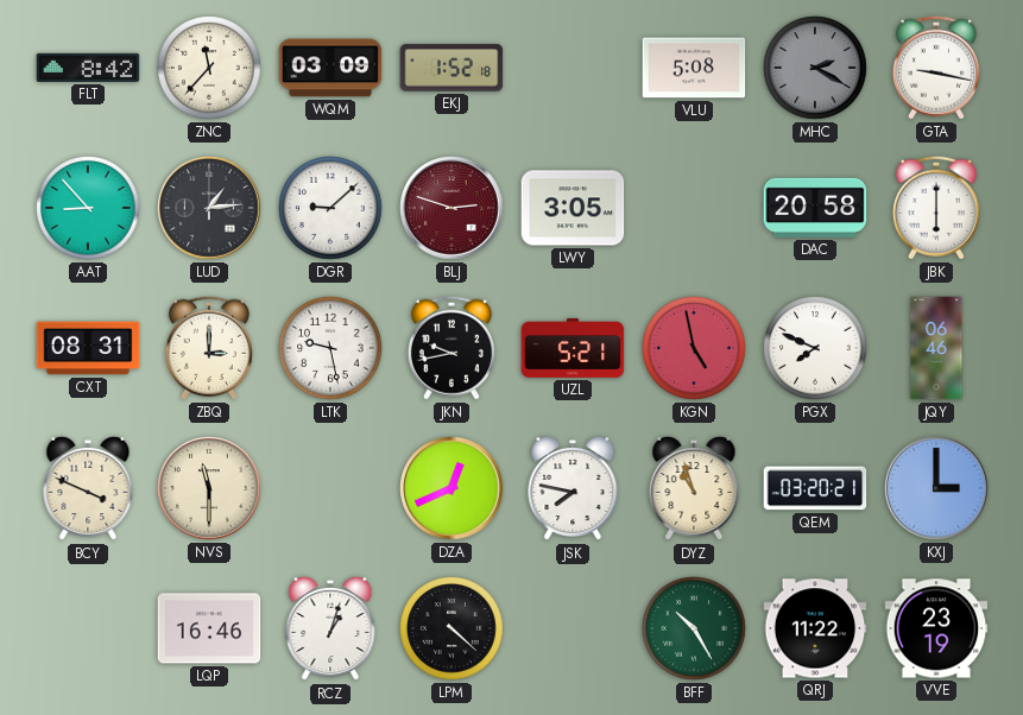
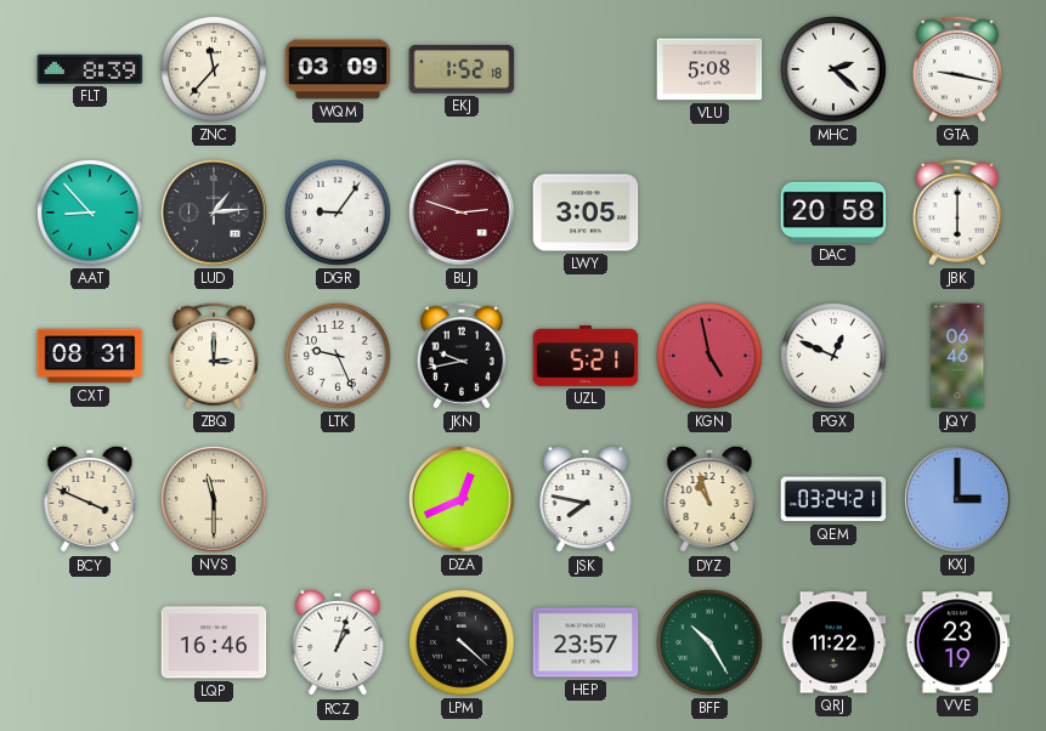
FLT: 8:42 -> 8:39
MHC: 2:20 -> 2:22
MHC dial: grey -> white
DGR: 9:08 -> 9:06
LTK: 9:28 -> 9:26
PGX: 7:49 -> 12:49
QEM: 03:20 -> 03:24
HEP: none -> 23:57
